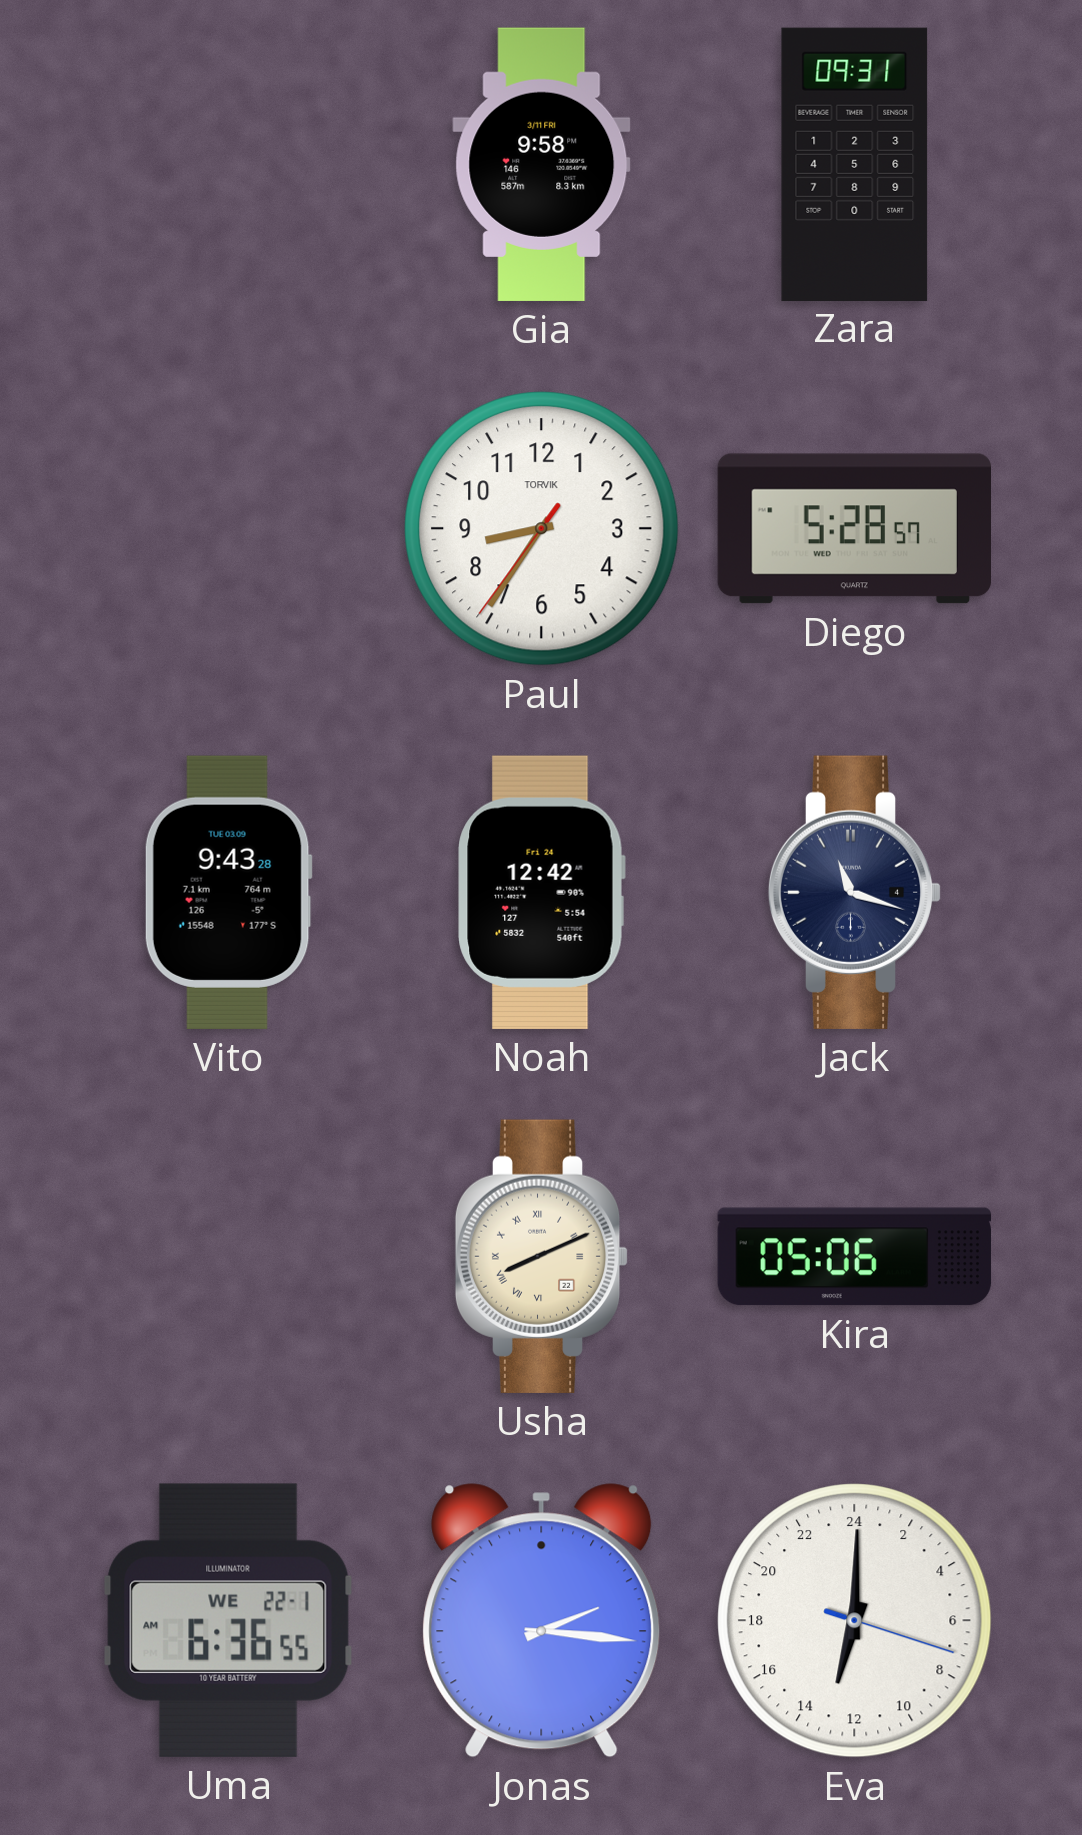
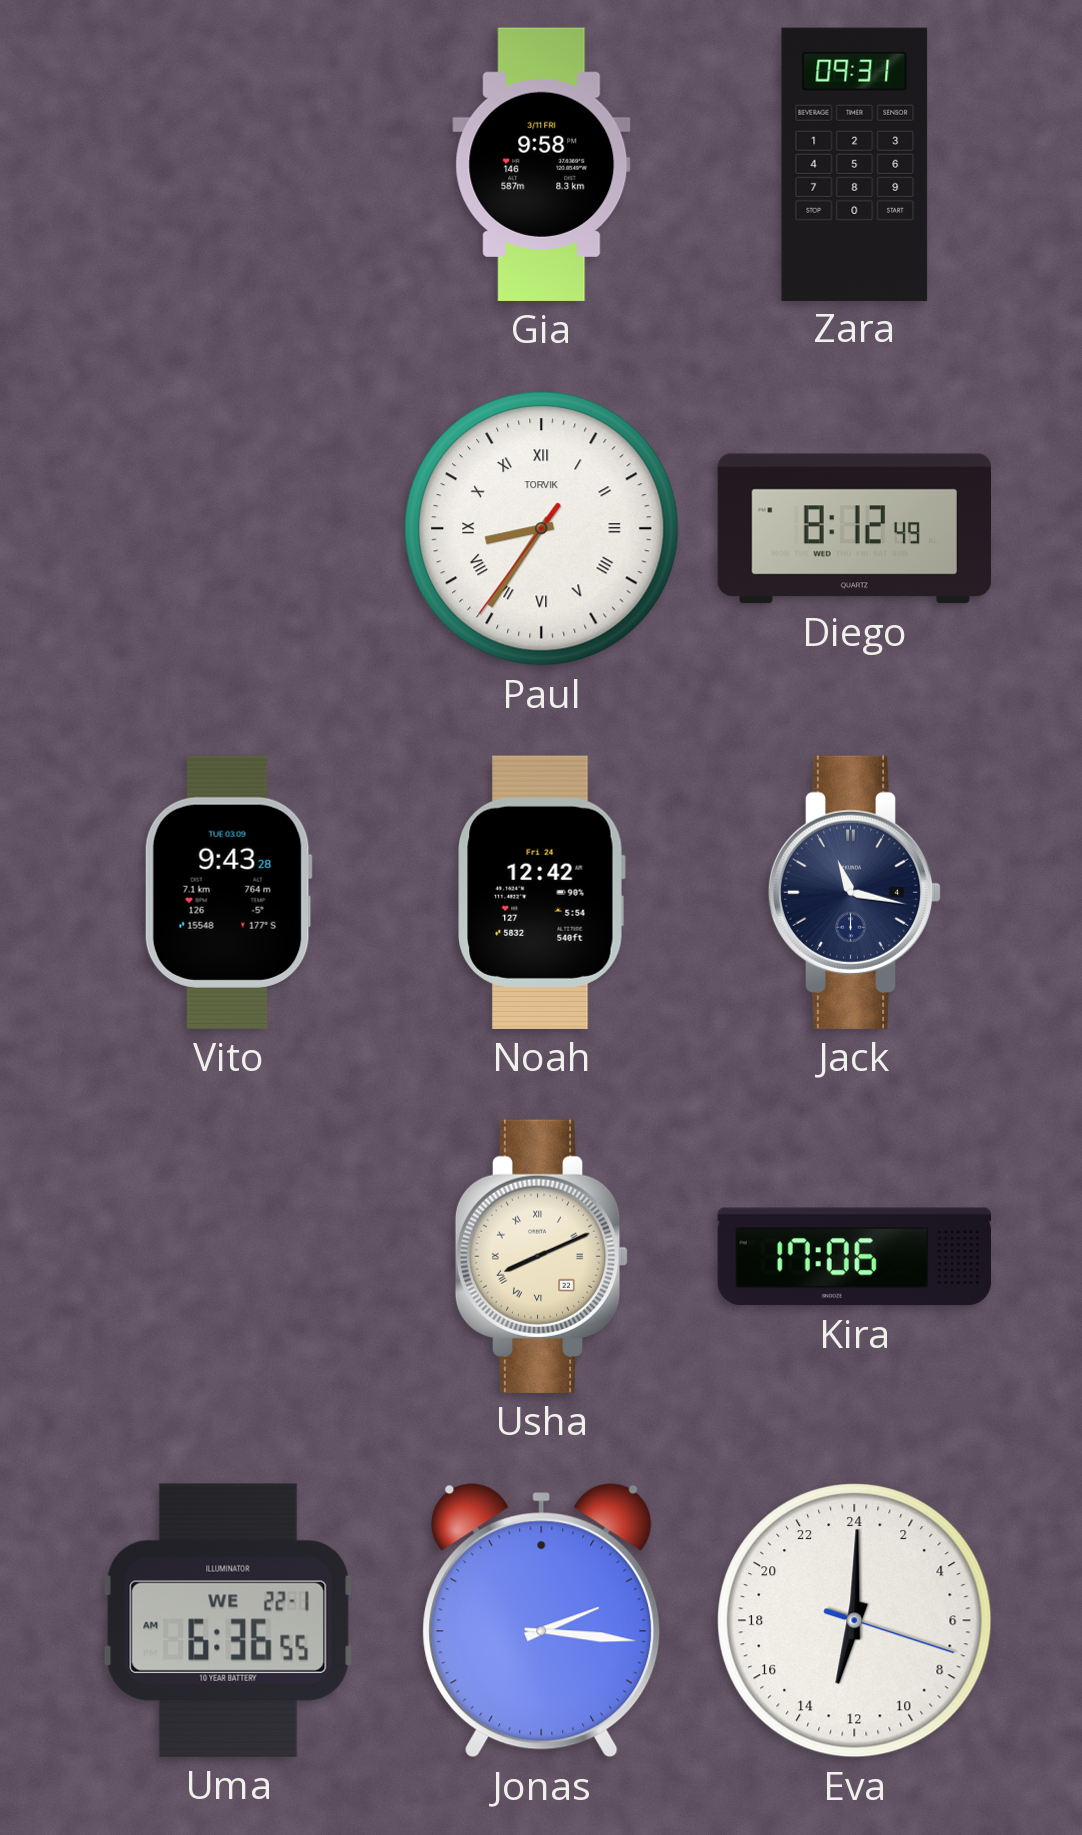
Paul numerals: Arabic -> Roman
Diego: 5:28 -> 8:12
Jack: 11:18 -> 11:17
Kira: 05:06 -> 17:06
